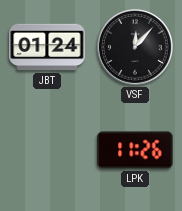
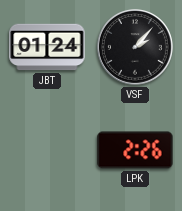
VSF: 12:07 -> 2:07
LPK: 11:26 -> 2:26
